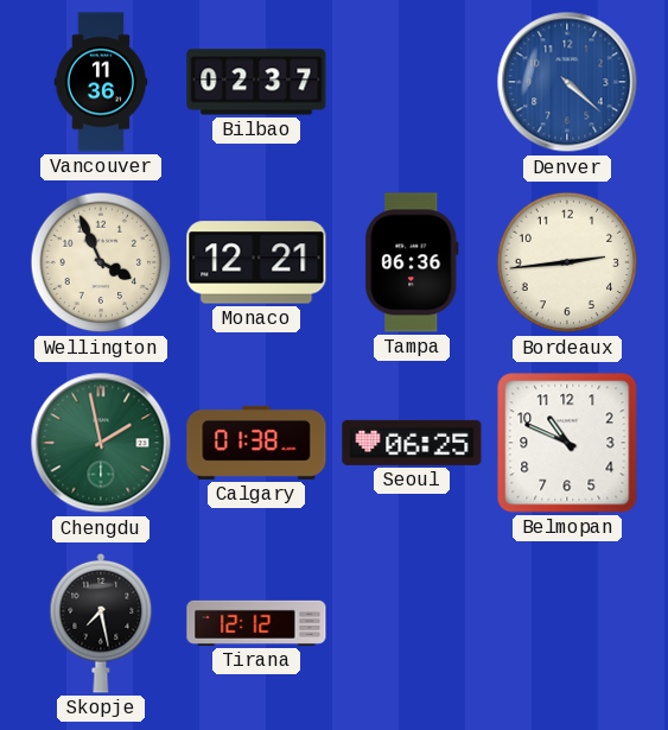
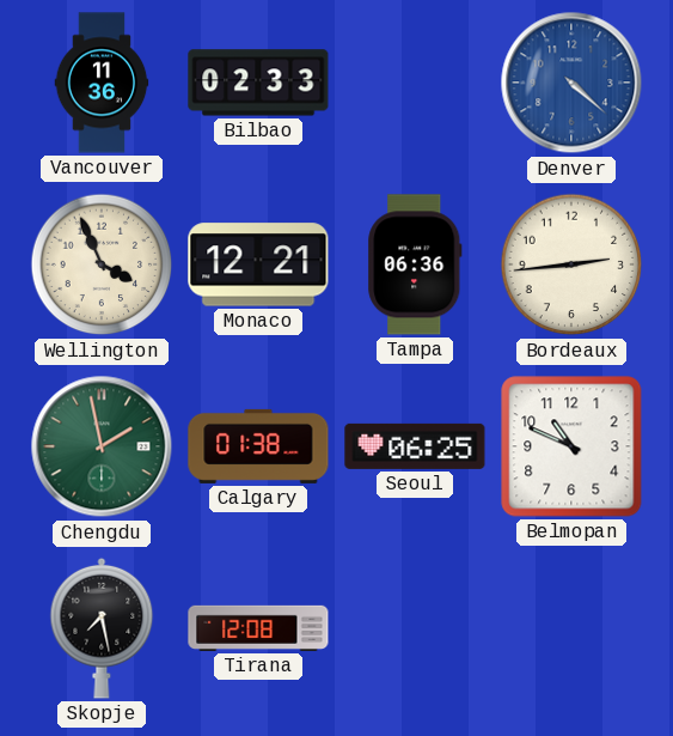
Bilbao: 02:37 -> 02:33
Tirana: 12:12 -> 12:08
